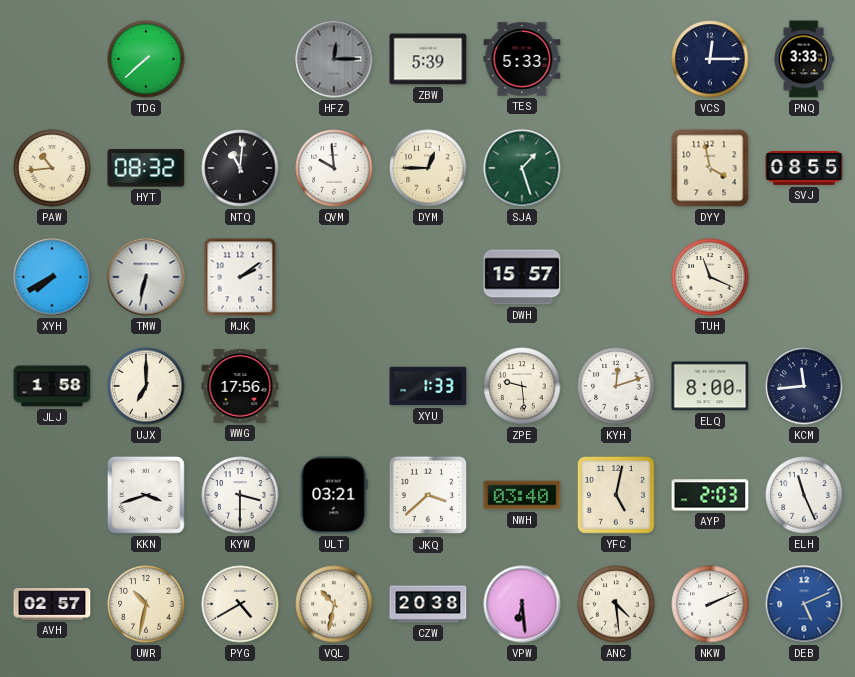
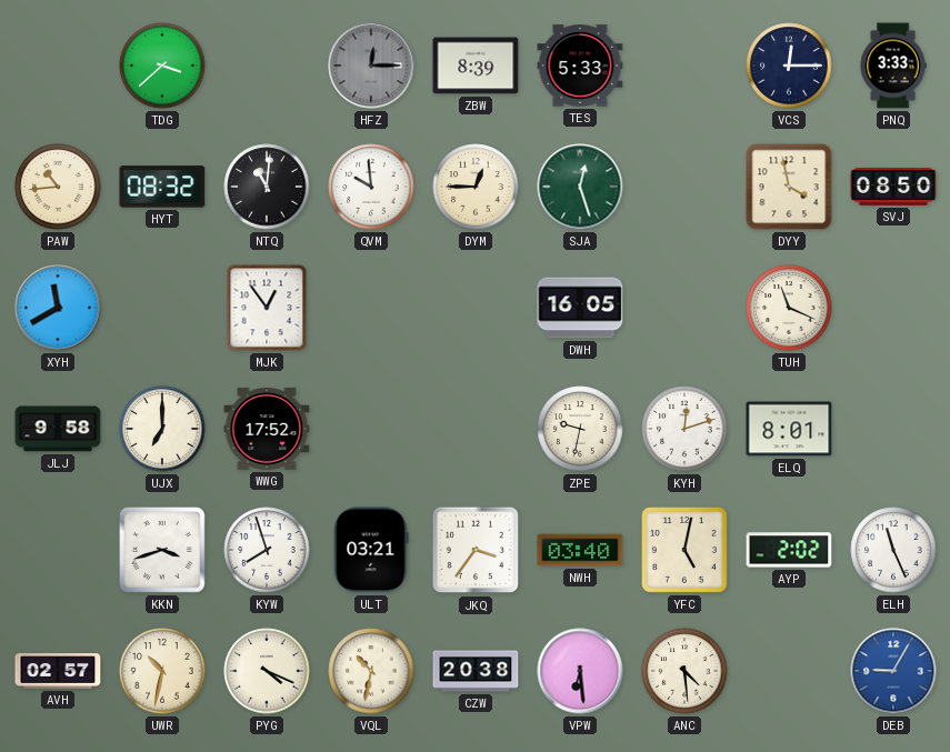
TDG: 7:38 -> 3:38
ZBW: 5:39 -> 8:39
SJA: 1:27 -> 12:27
SVJ: 08:55 -> 08:50
XYH: 7:40 -> 11:40
TMW: 6:32 -> none
MJK: 2:09 -> 12:54
DWH: 15:57 -> 16:05
JLJ: 1:58 -> 9:58
WWG: 17:56 -> 17:52
XYU: 1:33 -> none
ZPE: 9:29 -> 9:32
ELQ: 8:00 -> 8:01
KCM: 11:44 -> none
KYW: 3:30 -> 7:57
JKQ: 3:38 -> 3:36
AYP: 2:03 -> 2:02
PYG: 4:40 -> 4:19
NKW: 2:11 -> none
DEB: 5:11 -> 9:05
